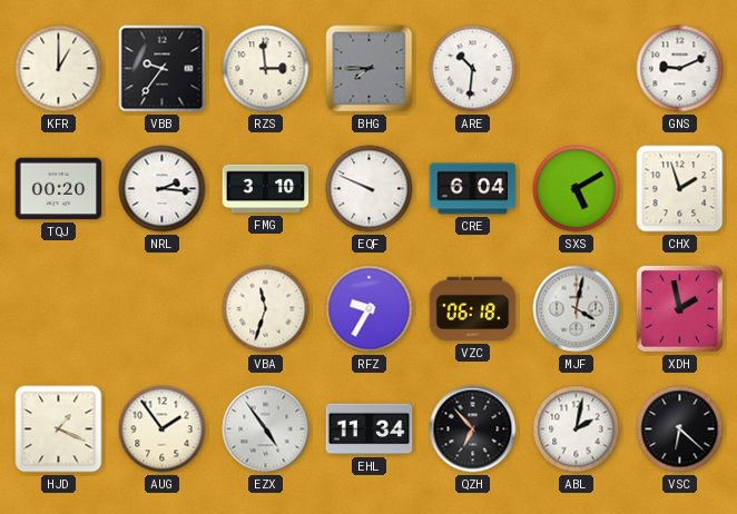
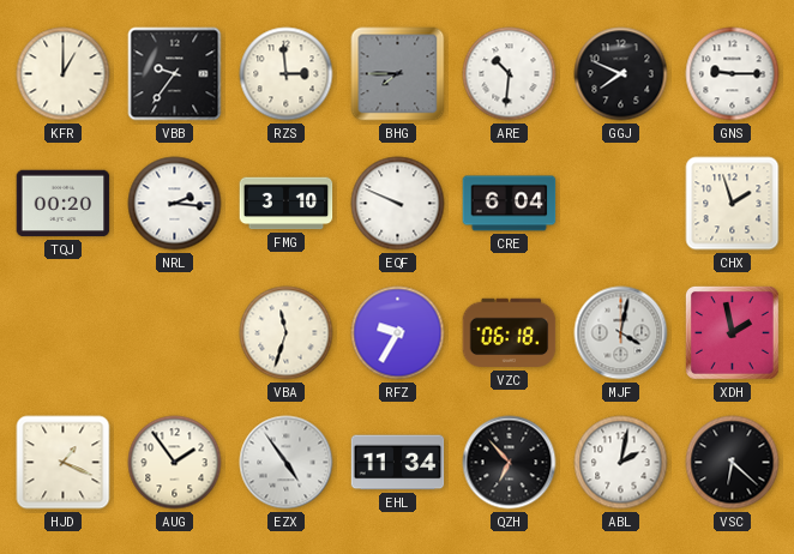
GGJ: none -> 7:49
GNS: 9:11 -> 9:15
SXS: 5:10 -> none
